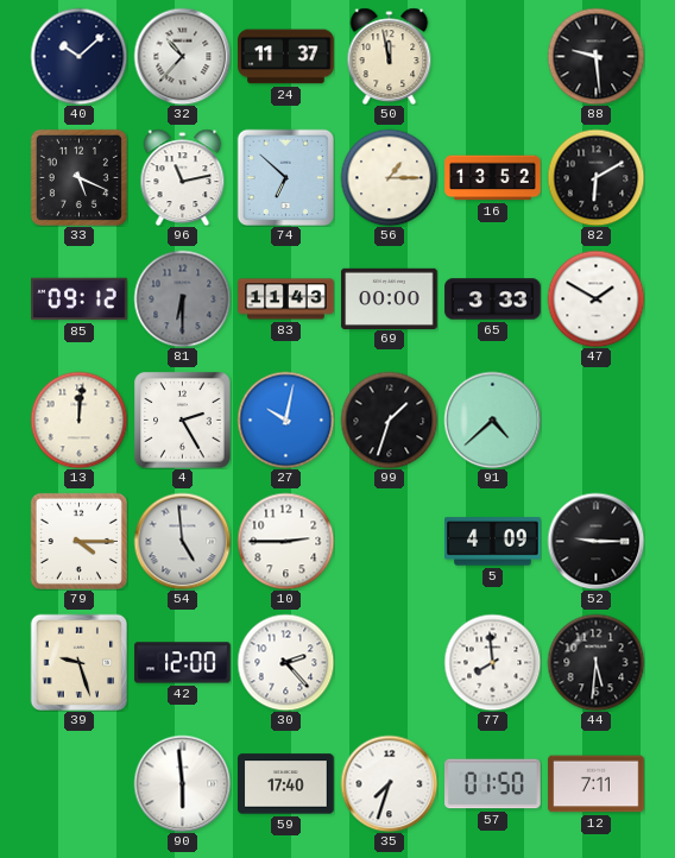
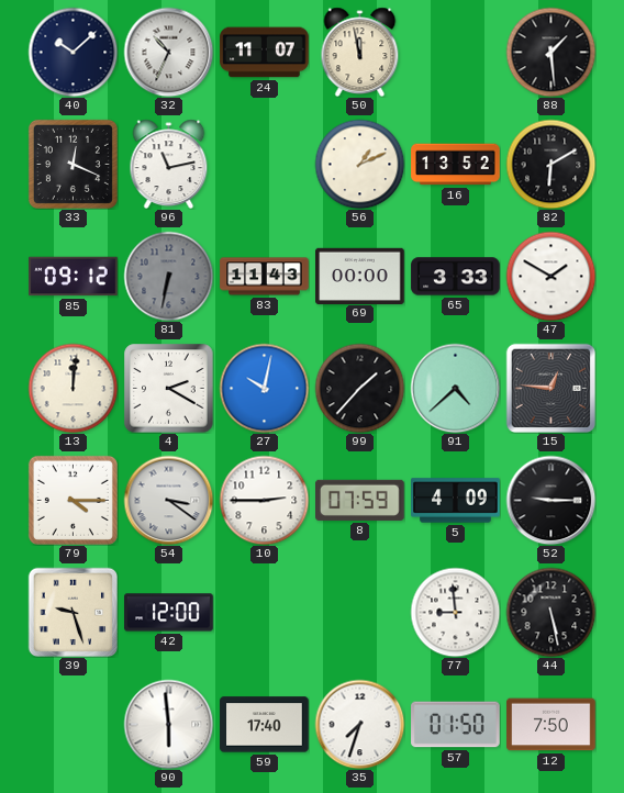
32: 10:37 -> 10:34
24: 11:37 -> 11:07
88: 9:29 -> 1:29
33: 5:19 -> 12:19
74: 6:52 -> none
56: 1:15 -> 1:11
81: 6:30 -> 6:32
4: 2:25 -> 2:20
99: 1:33 -> 1:37
15: none -> 12:46
54: 4:59 -> 3:21
8: none -> 07:59
30: 2:23 -> none
77: 7:59 -> 8:59
44: 5:31 -> 5:28
12: 7:11 -> 7:50
